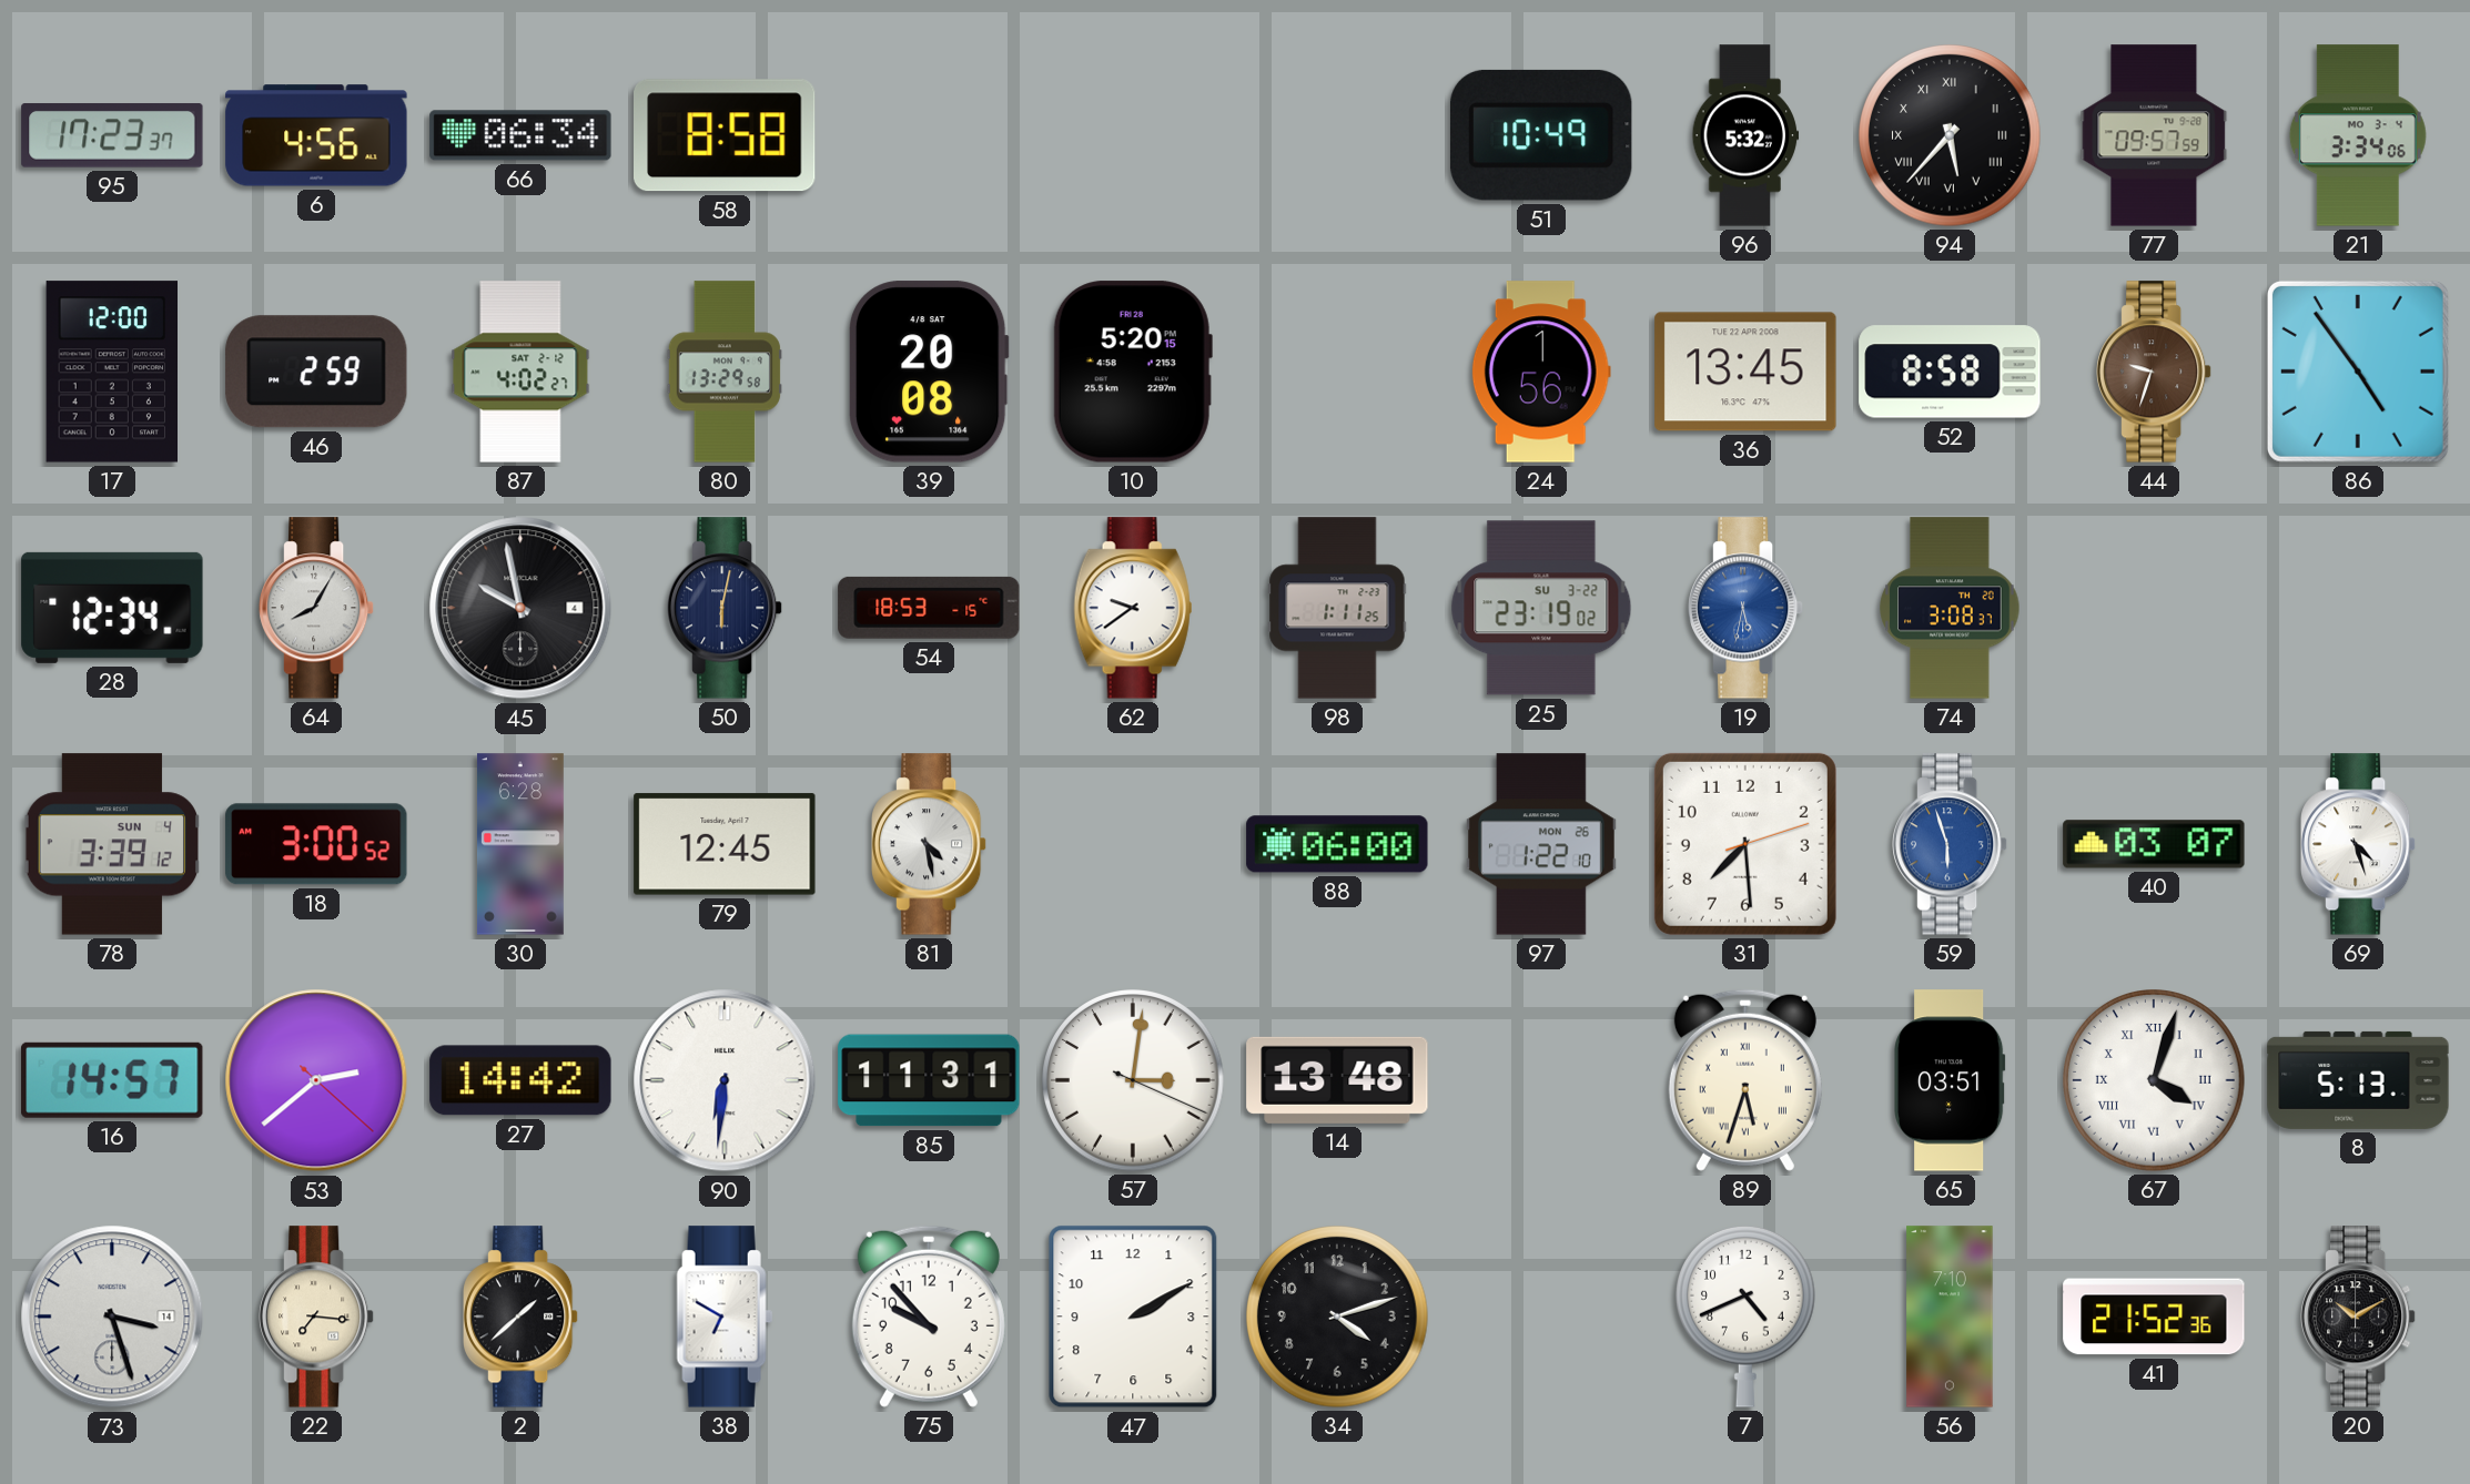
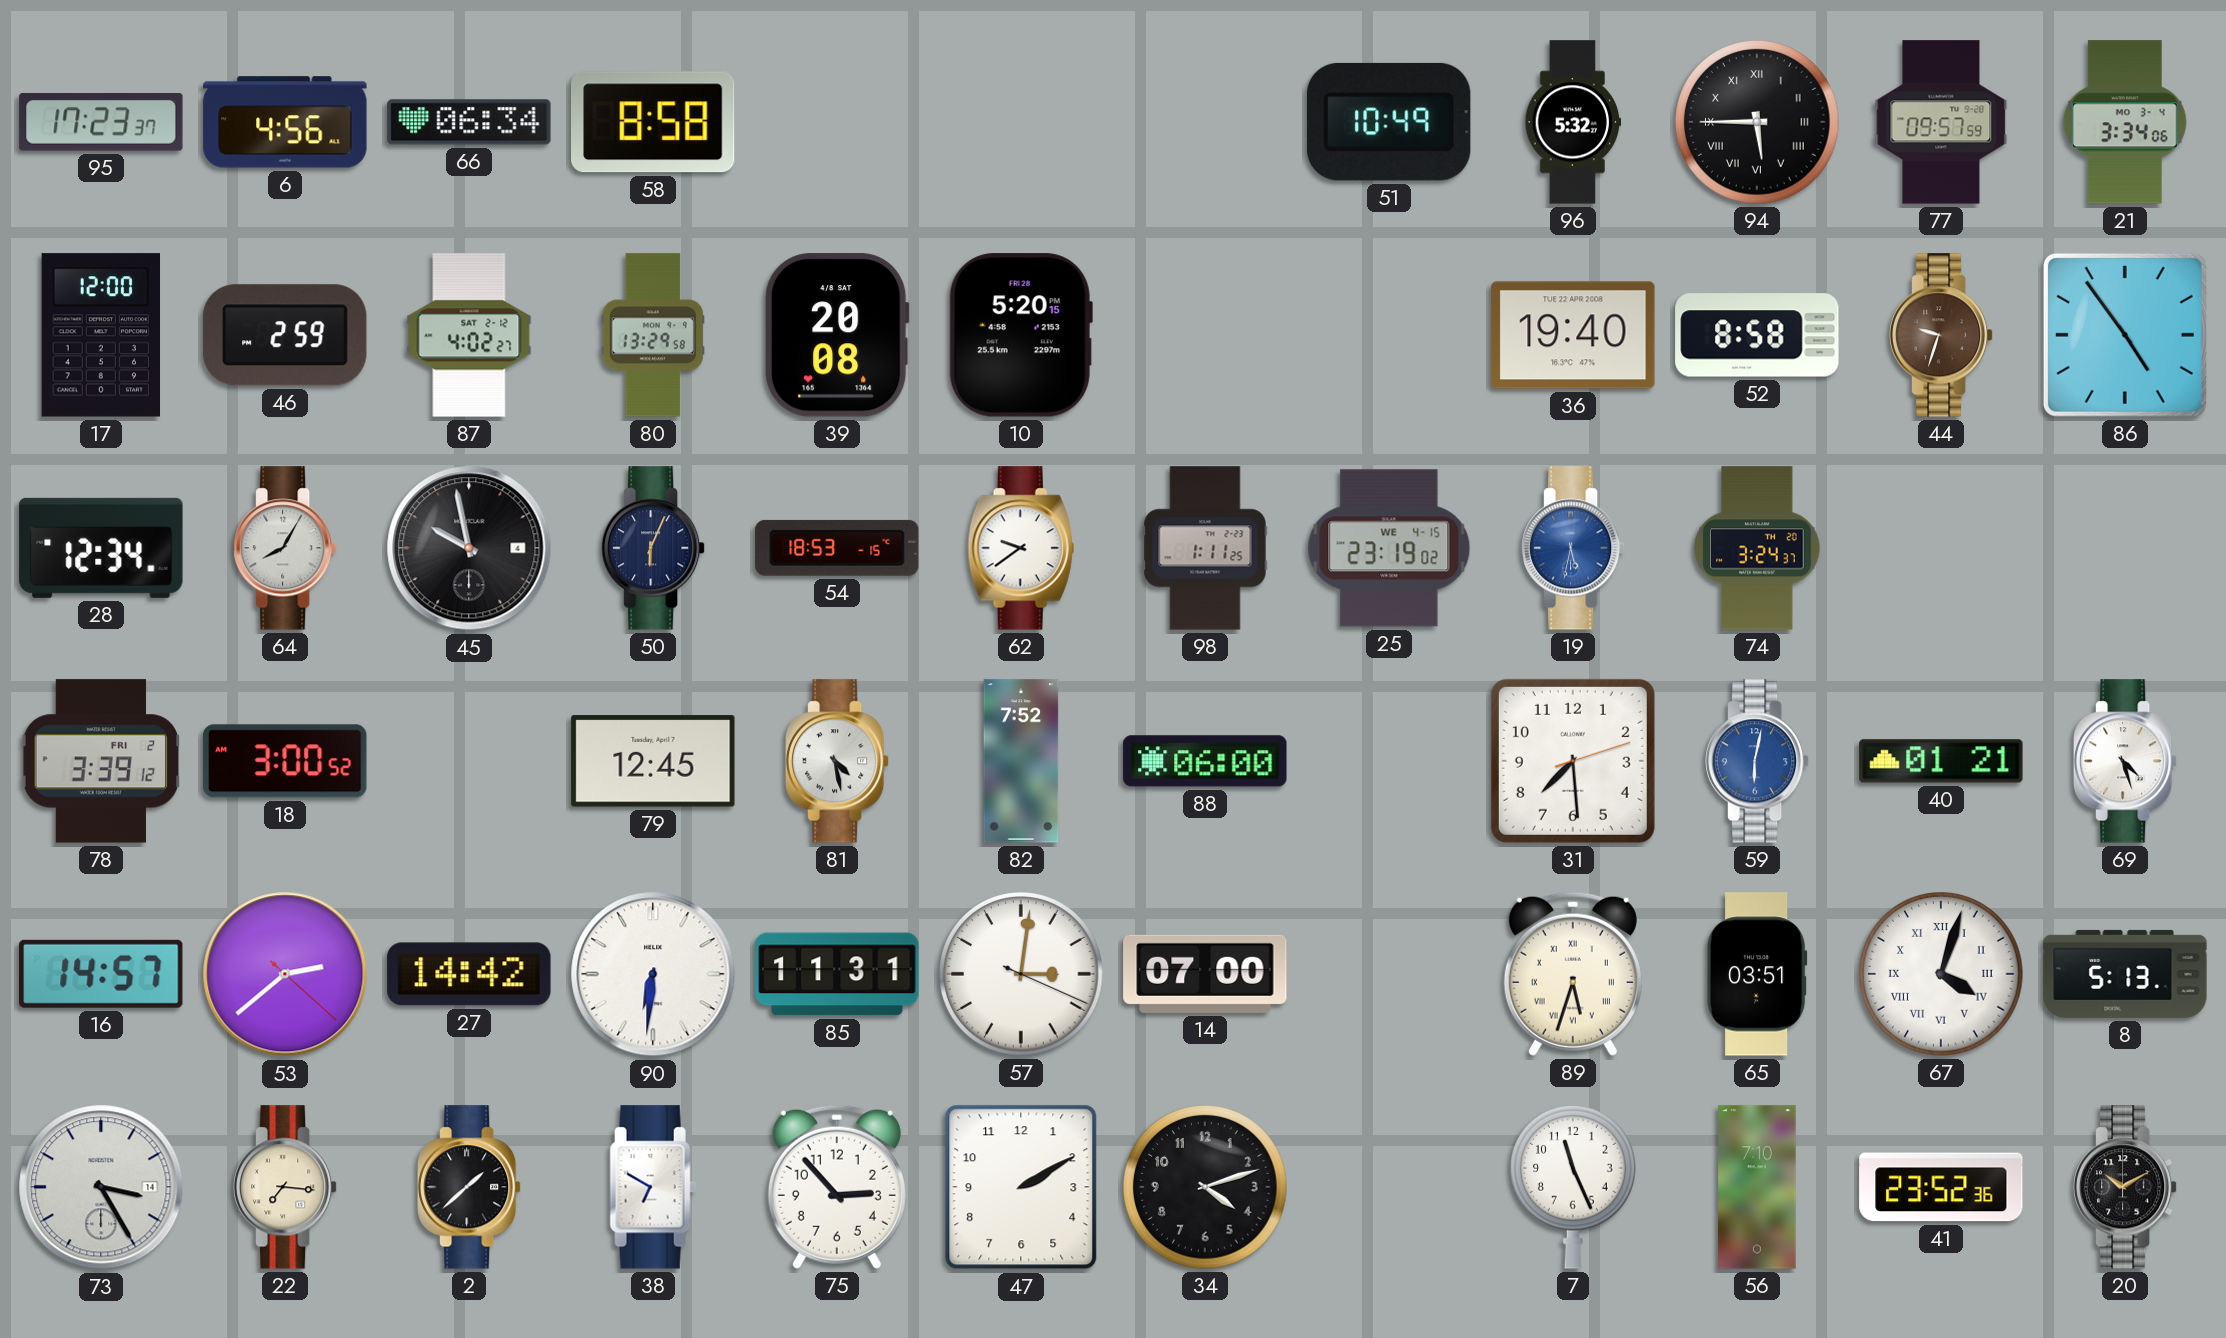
94: 5:37 -> 5:45
24: 1:56 -> none
36: 13:45 -> 19:40
50: 6:02 -> 6:04
25 date: SU 3-22 -> WE 4-15
74: 3:08 -> 3:24
78 date: SUN 4 -> FRI 2
30: 6:28 -> none
82: none -> 7:52
97: 1:22 -> none
59: 5:57 -> 6:02
40: 03:07 -> 01:21
14: 13:48 -> 07:00
73: 3:27 -> 3:25
75: 9:53 -> 2:53
7: 4:41 -> 11:26
41: 21:52 -> 23:52
